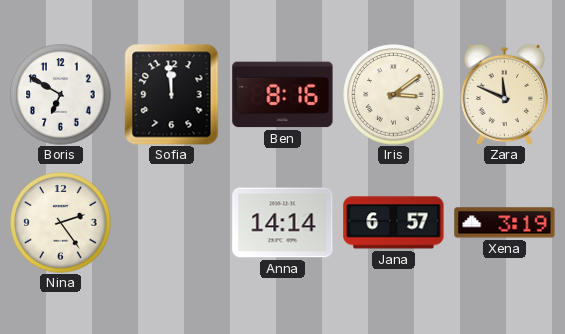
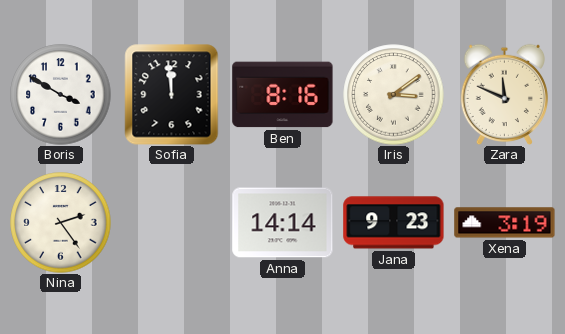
Boris: 6:50 -> 3:50
Jana: 6:57 -> 9:23
